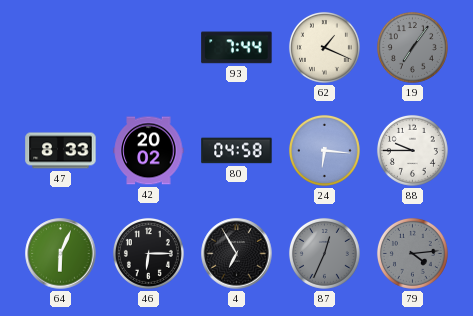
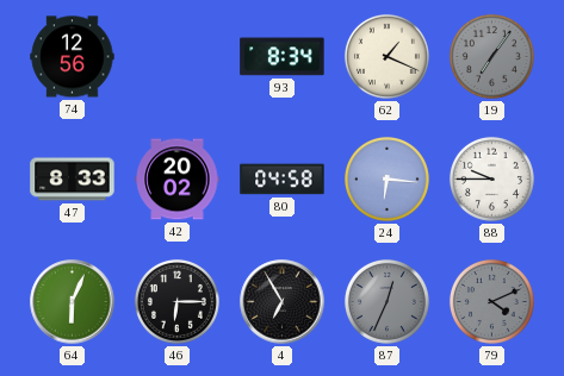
74: none -> 12:56
93: 7:44 -> 8:34
79: 4:14 -> 4:11
